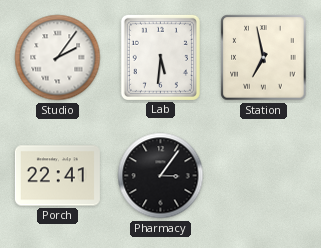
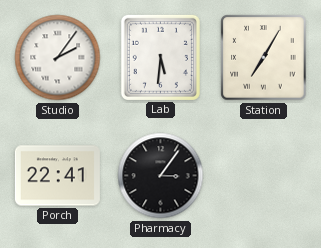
Station: 6:58 -> 7:05
